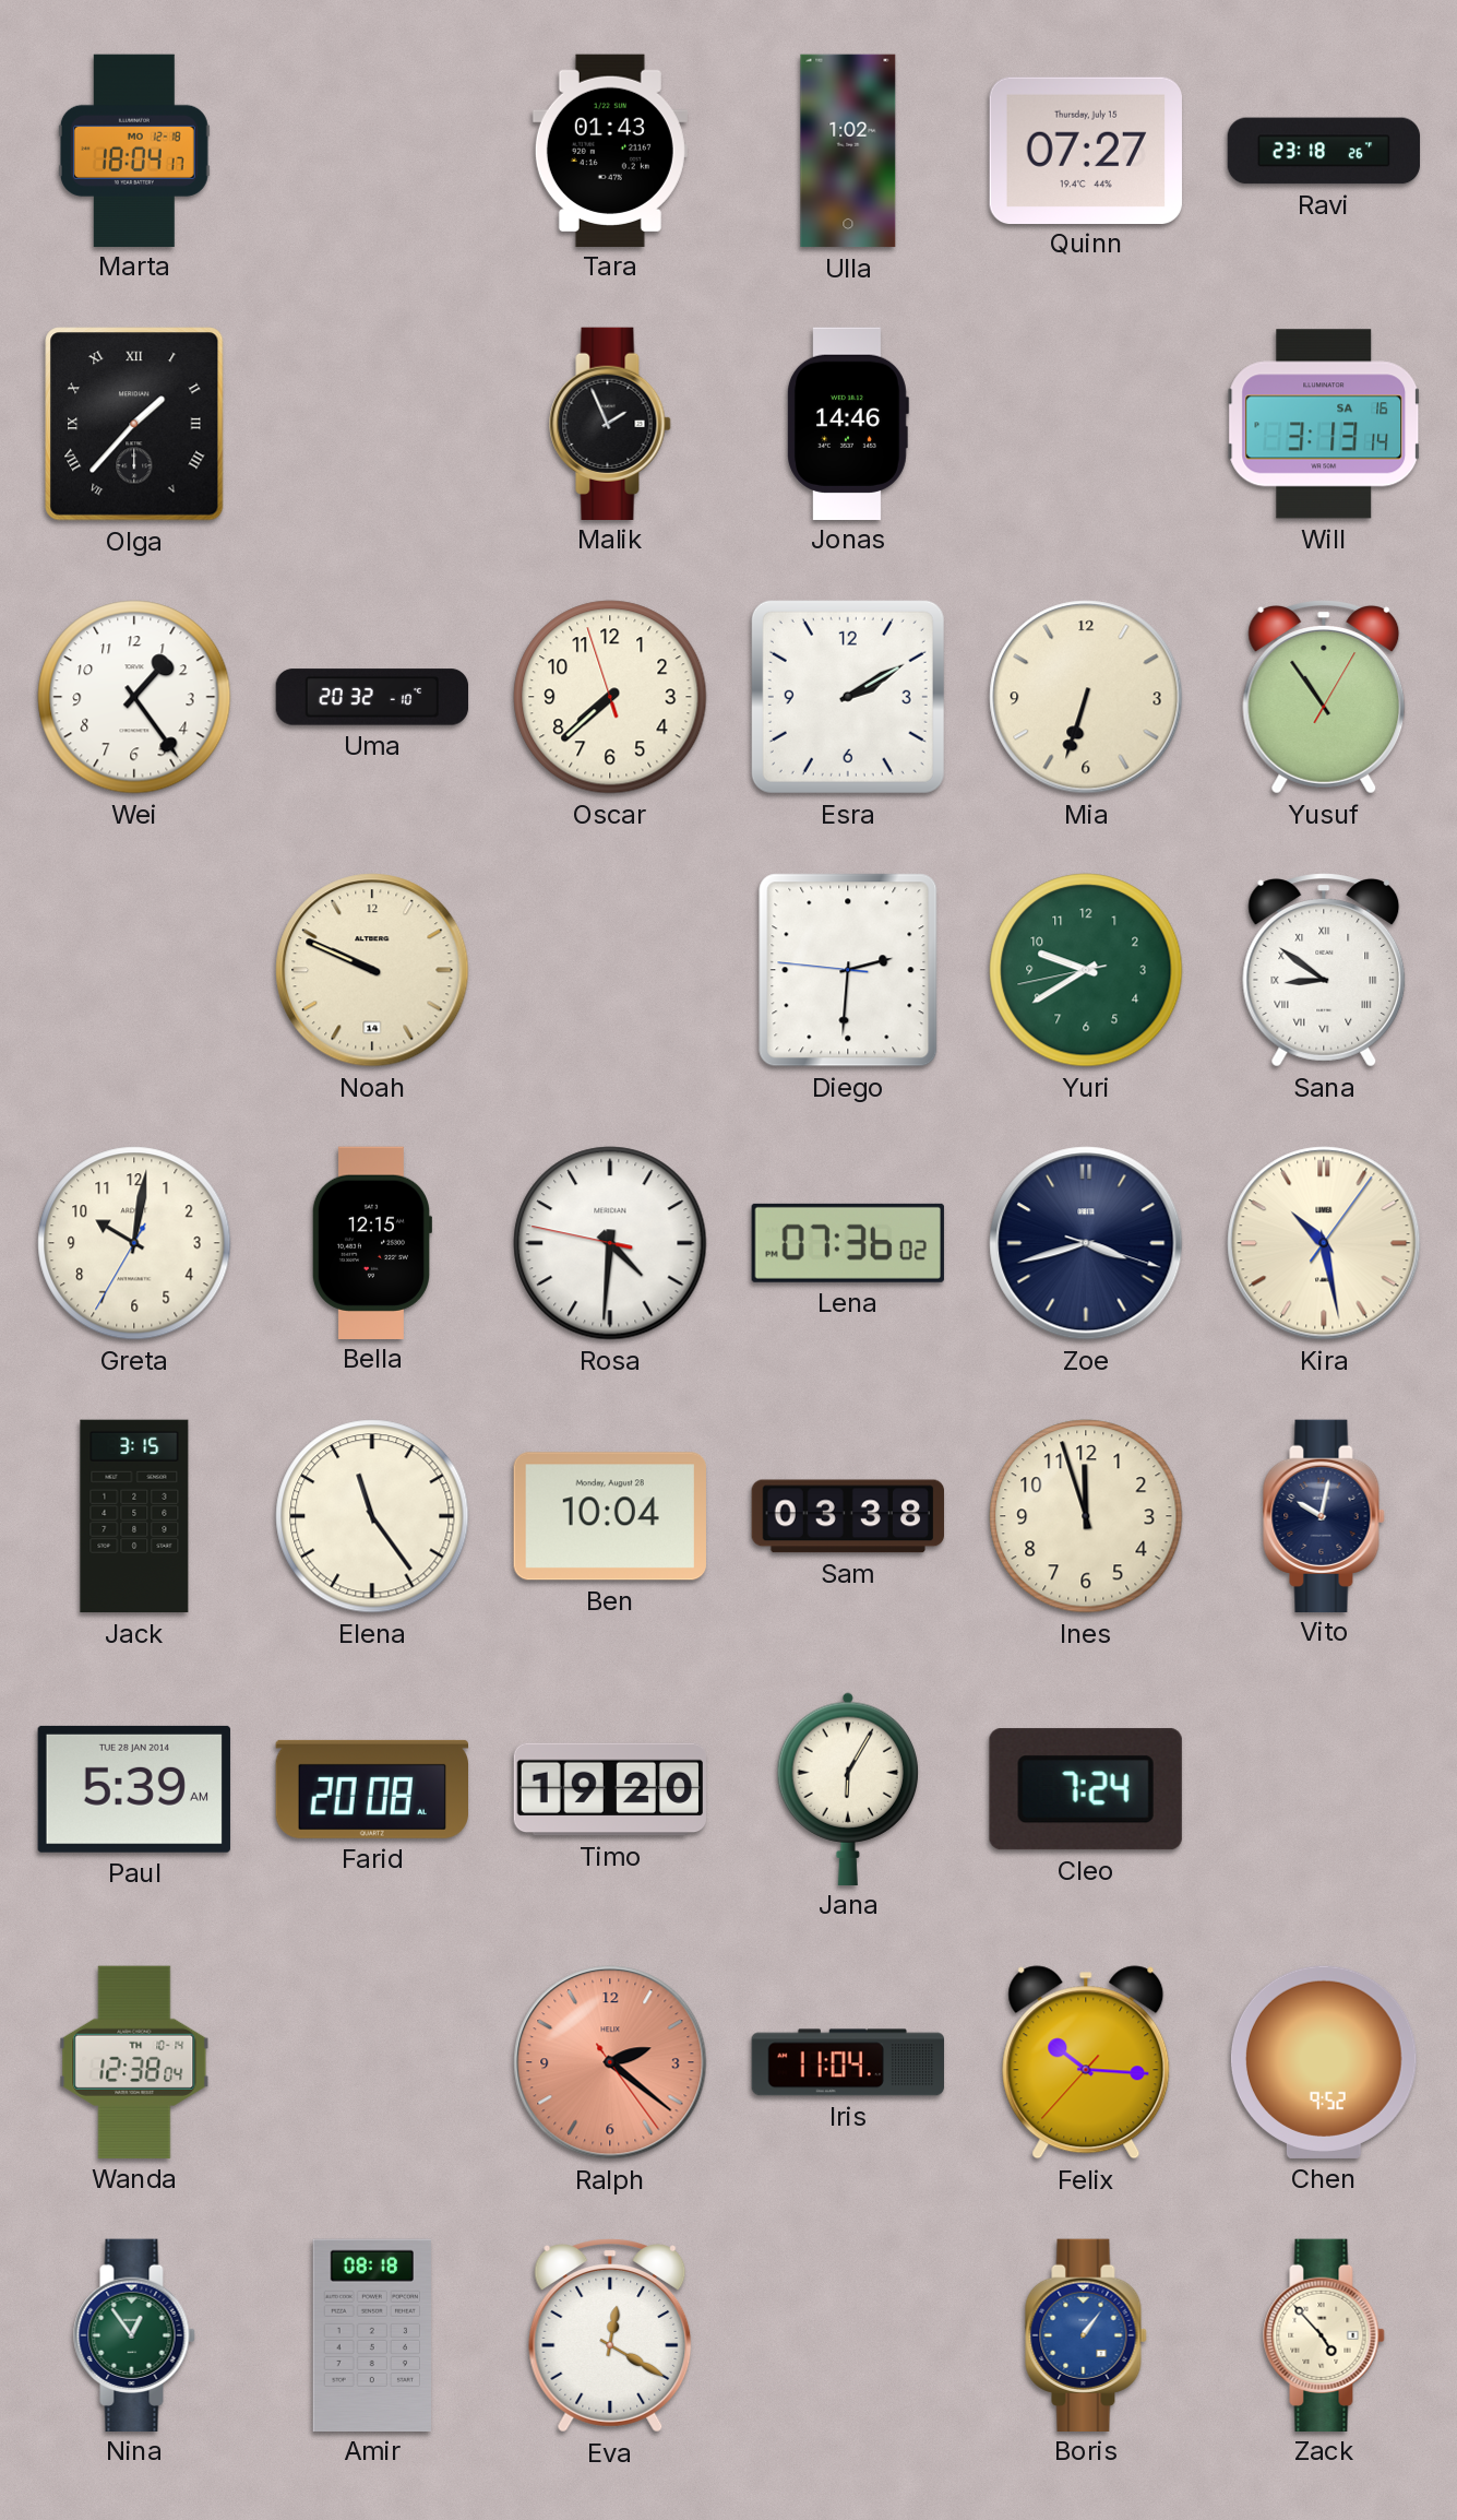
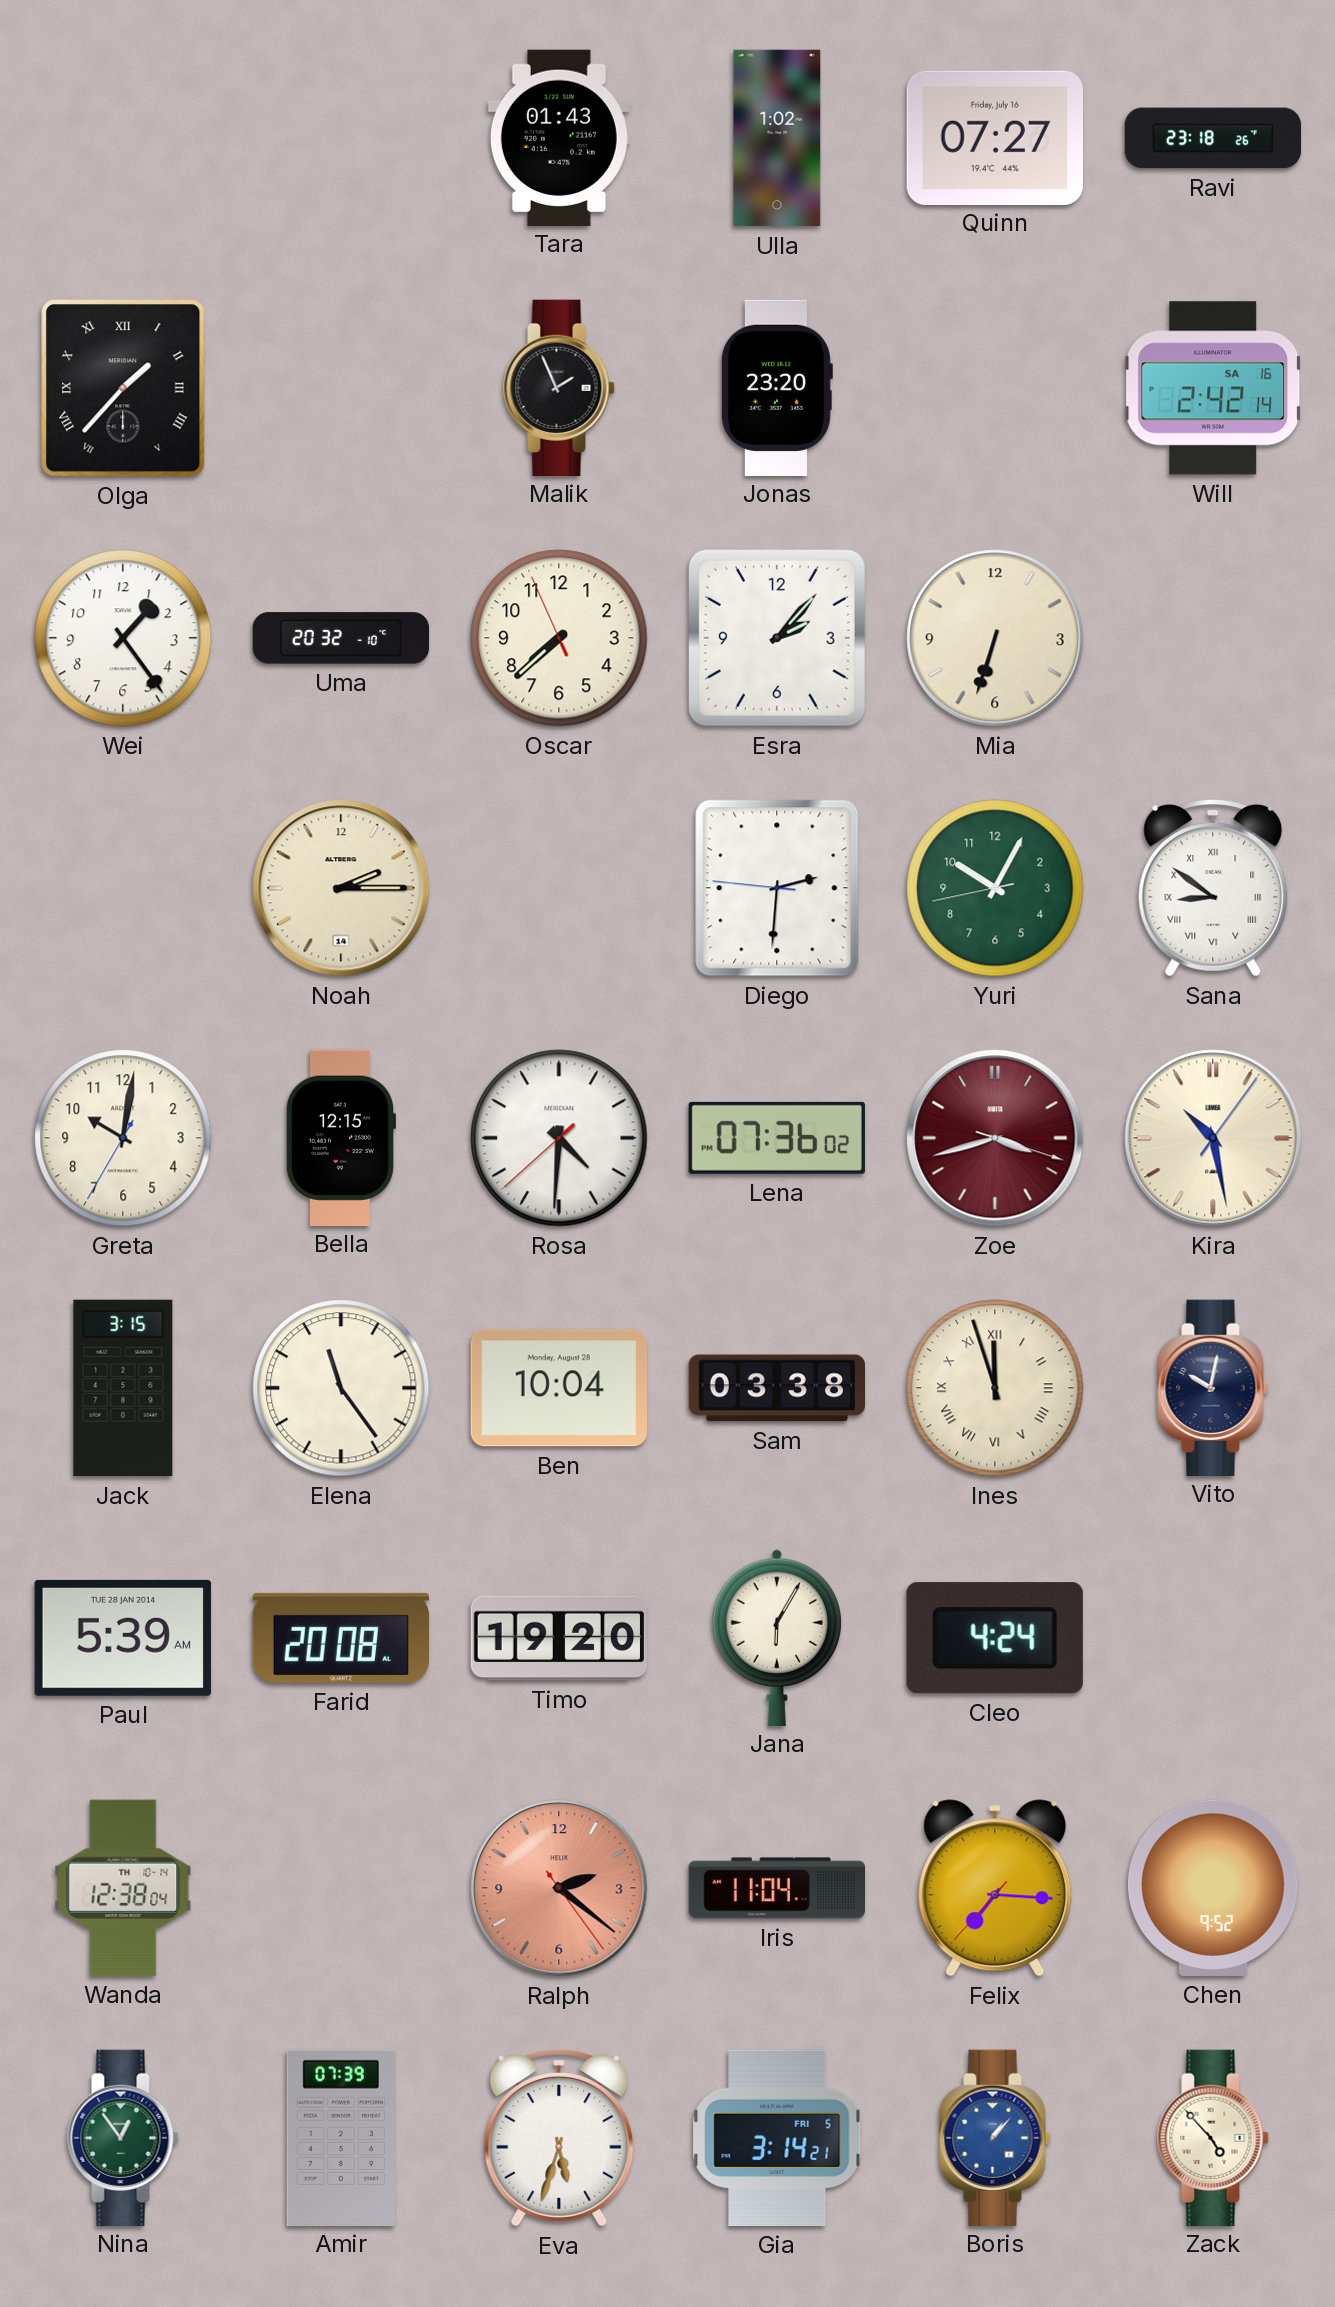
Marta: 18:04 -> none
Quinn date: Thursday, July 15 -> Friday, July 16
Jonas: 14:46 -> 23:20
Will: 3:13 -> 2:42
Oscar: 7:37:57 -> 7:37:56
Esra: 2:10 -> 2:07
Yusuf: 10:54 -> none
Noah: 9:49 -> 2:15
Yuri: 9:39 -> 10:04
Rosa: 4:30:47 -> 4:30:38
Zoe dial: navy -> burgundy
Ines numerals: Arabic -> Roman
Cleo: 7:24 -> 4:24
Felix: 10:15 -> 7:15
Amir: 08:18 -> 07:39
Eva: 12:20 -> 5:33
Gia: none -> 3:14
Boris: 1:06 -> 1:07
